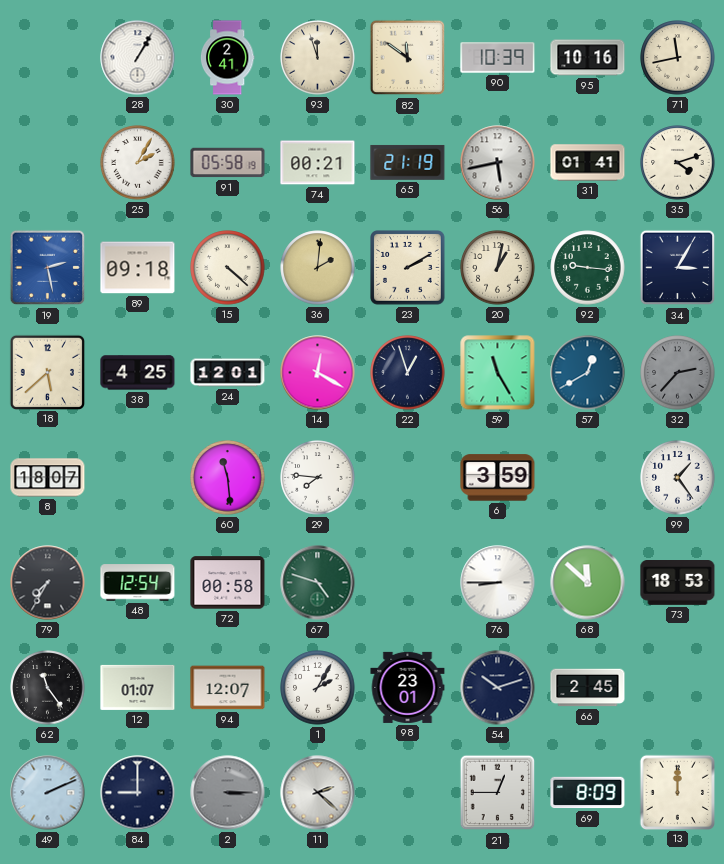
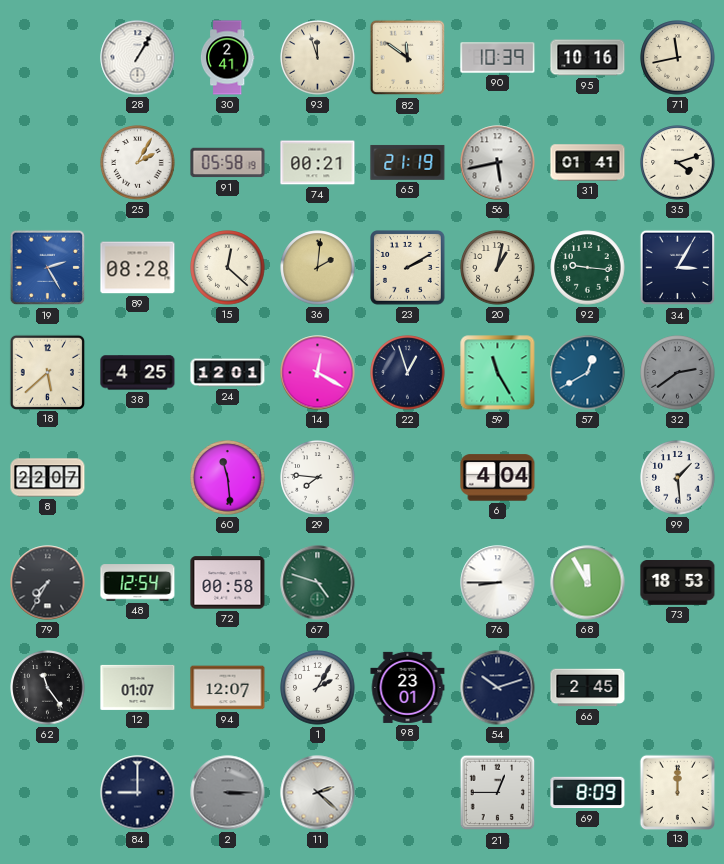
19: 2:28 -> 2:25
89: 09:18 -> 08:28
15: 4:22 -> 12:22
32: 2:37 -> 2:39
8: 18:07 -> 22:07
6: 3:59 -> 4:04
99: 1:24 -> 1:29
68: 11:52 -> 11:55
49: 2:11 -> none
